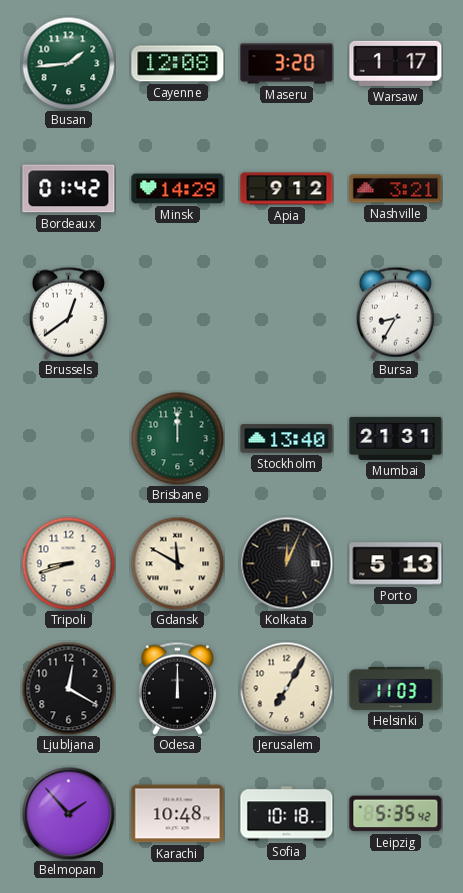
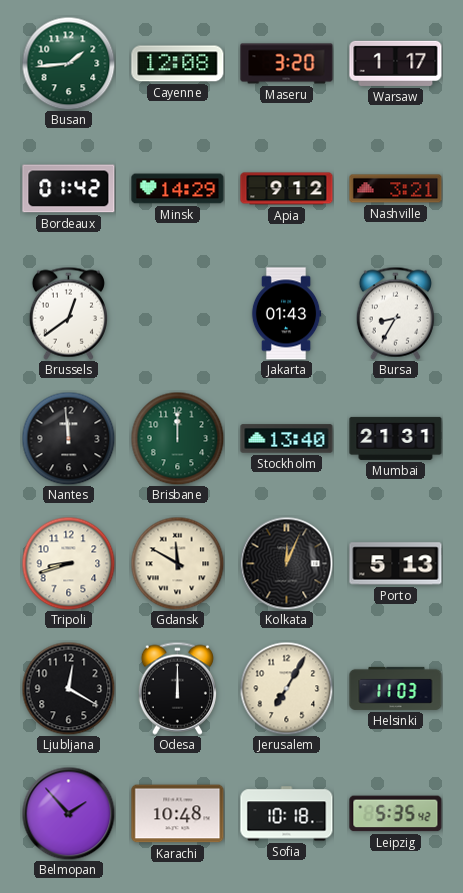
Jakarta: none -> 01:43
Nantes: none -> 11:59
